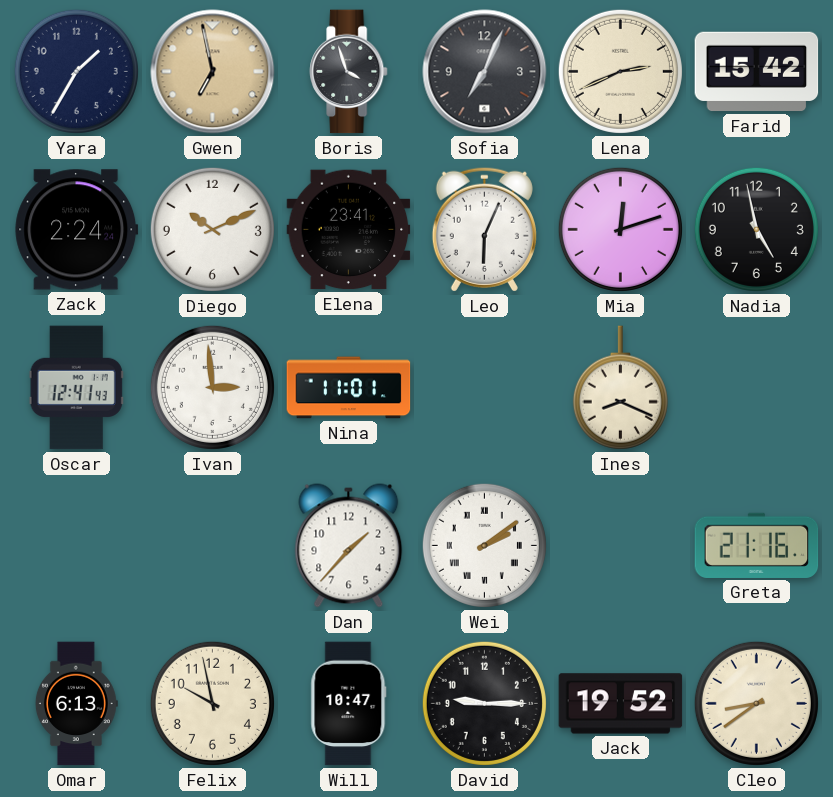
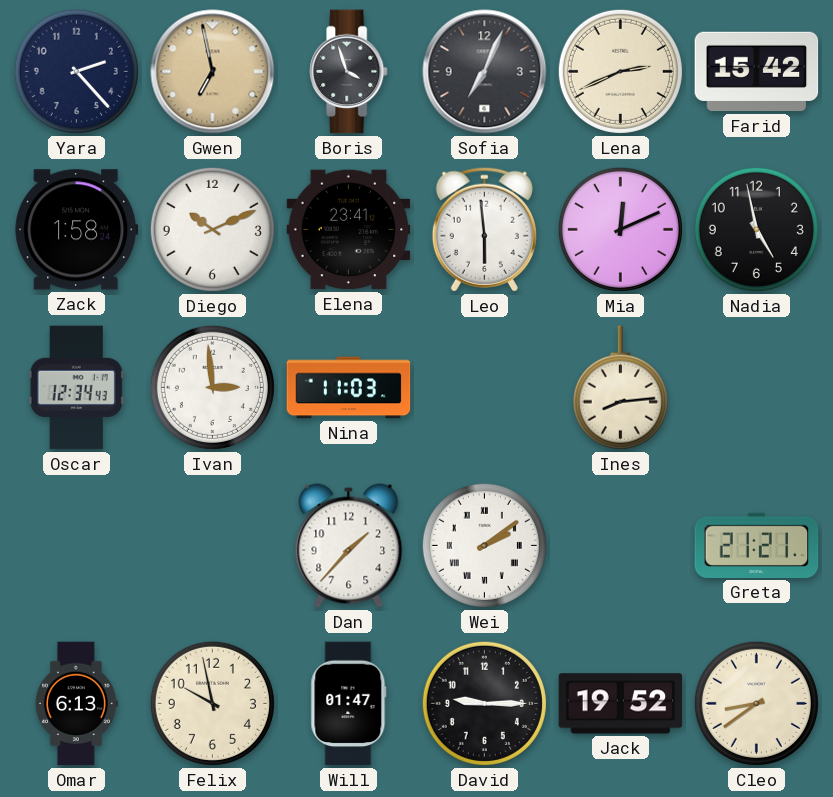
Yara: 1:35 -> 2:23
Zack: 2:24 -> 1:58
Leo: 6:04 -> 5:59
Mia: 12:12 -> 12:11
Oscar: 12:41 -> 12:34
Nina: 11:01 -> 11:03
Ines: 8:19 -> 8:14
Greta: 21:16 -> 21:21
Will: 10:47 -> 01:47
